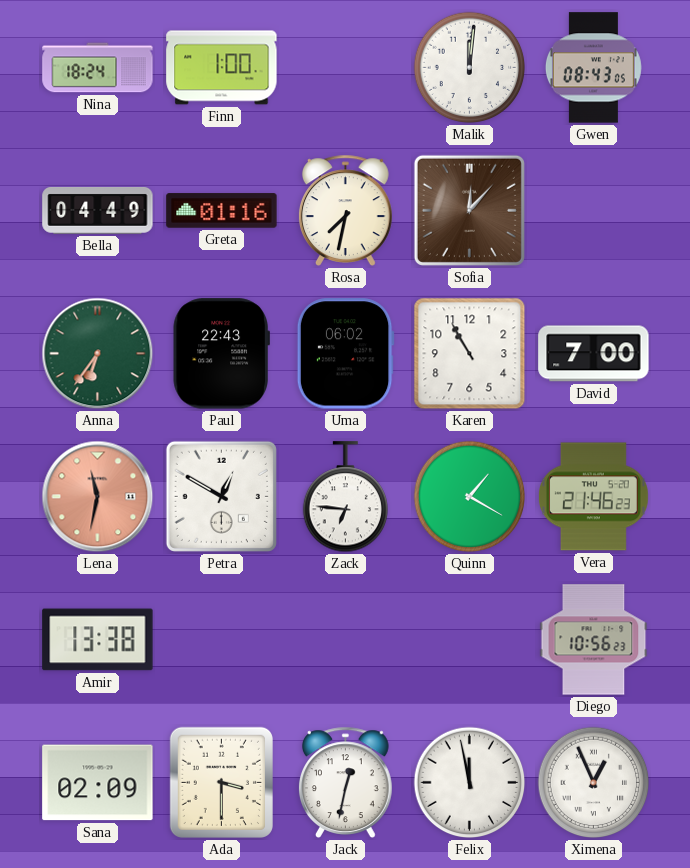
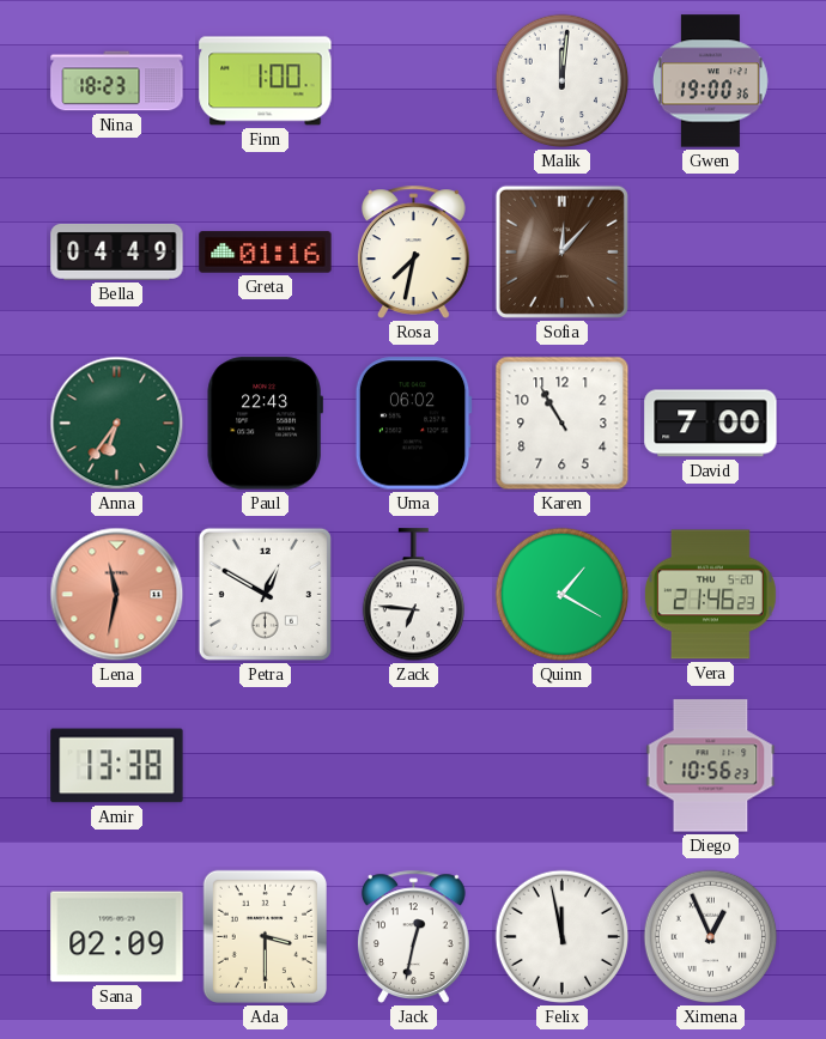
Nina: 18:24 -> 18:23
Gwen: 08:43 -> 19:00
